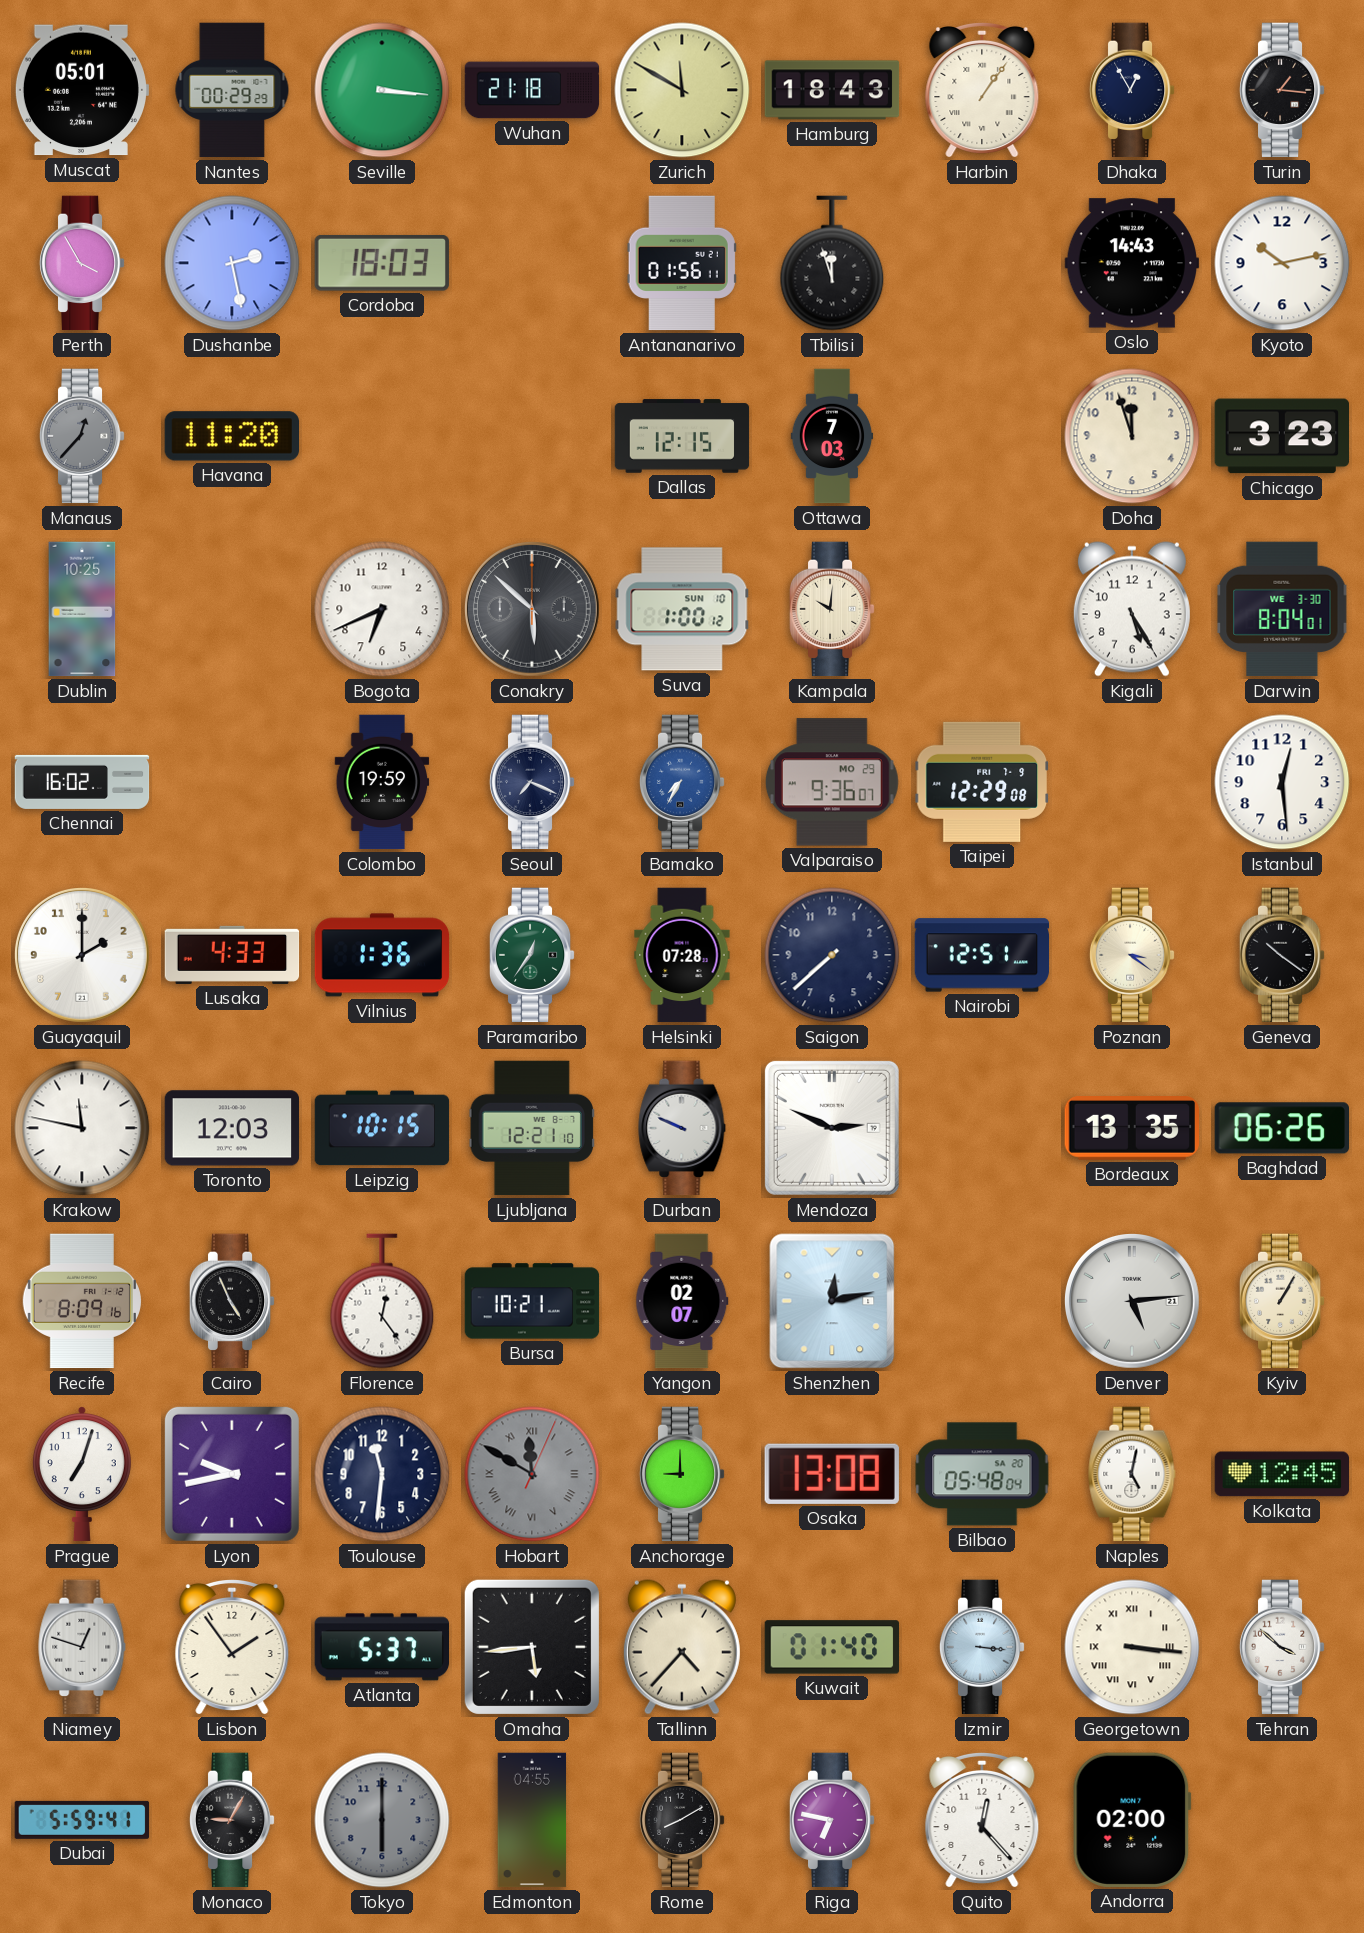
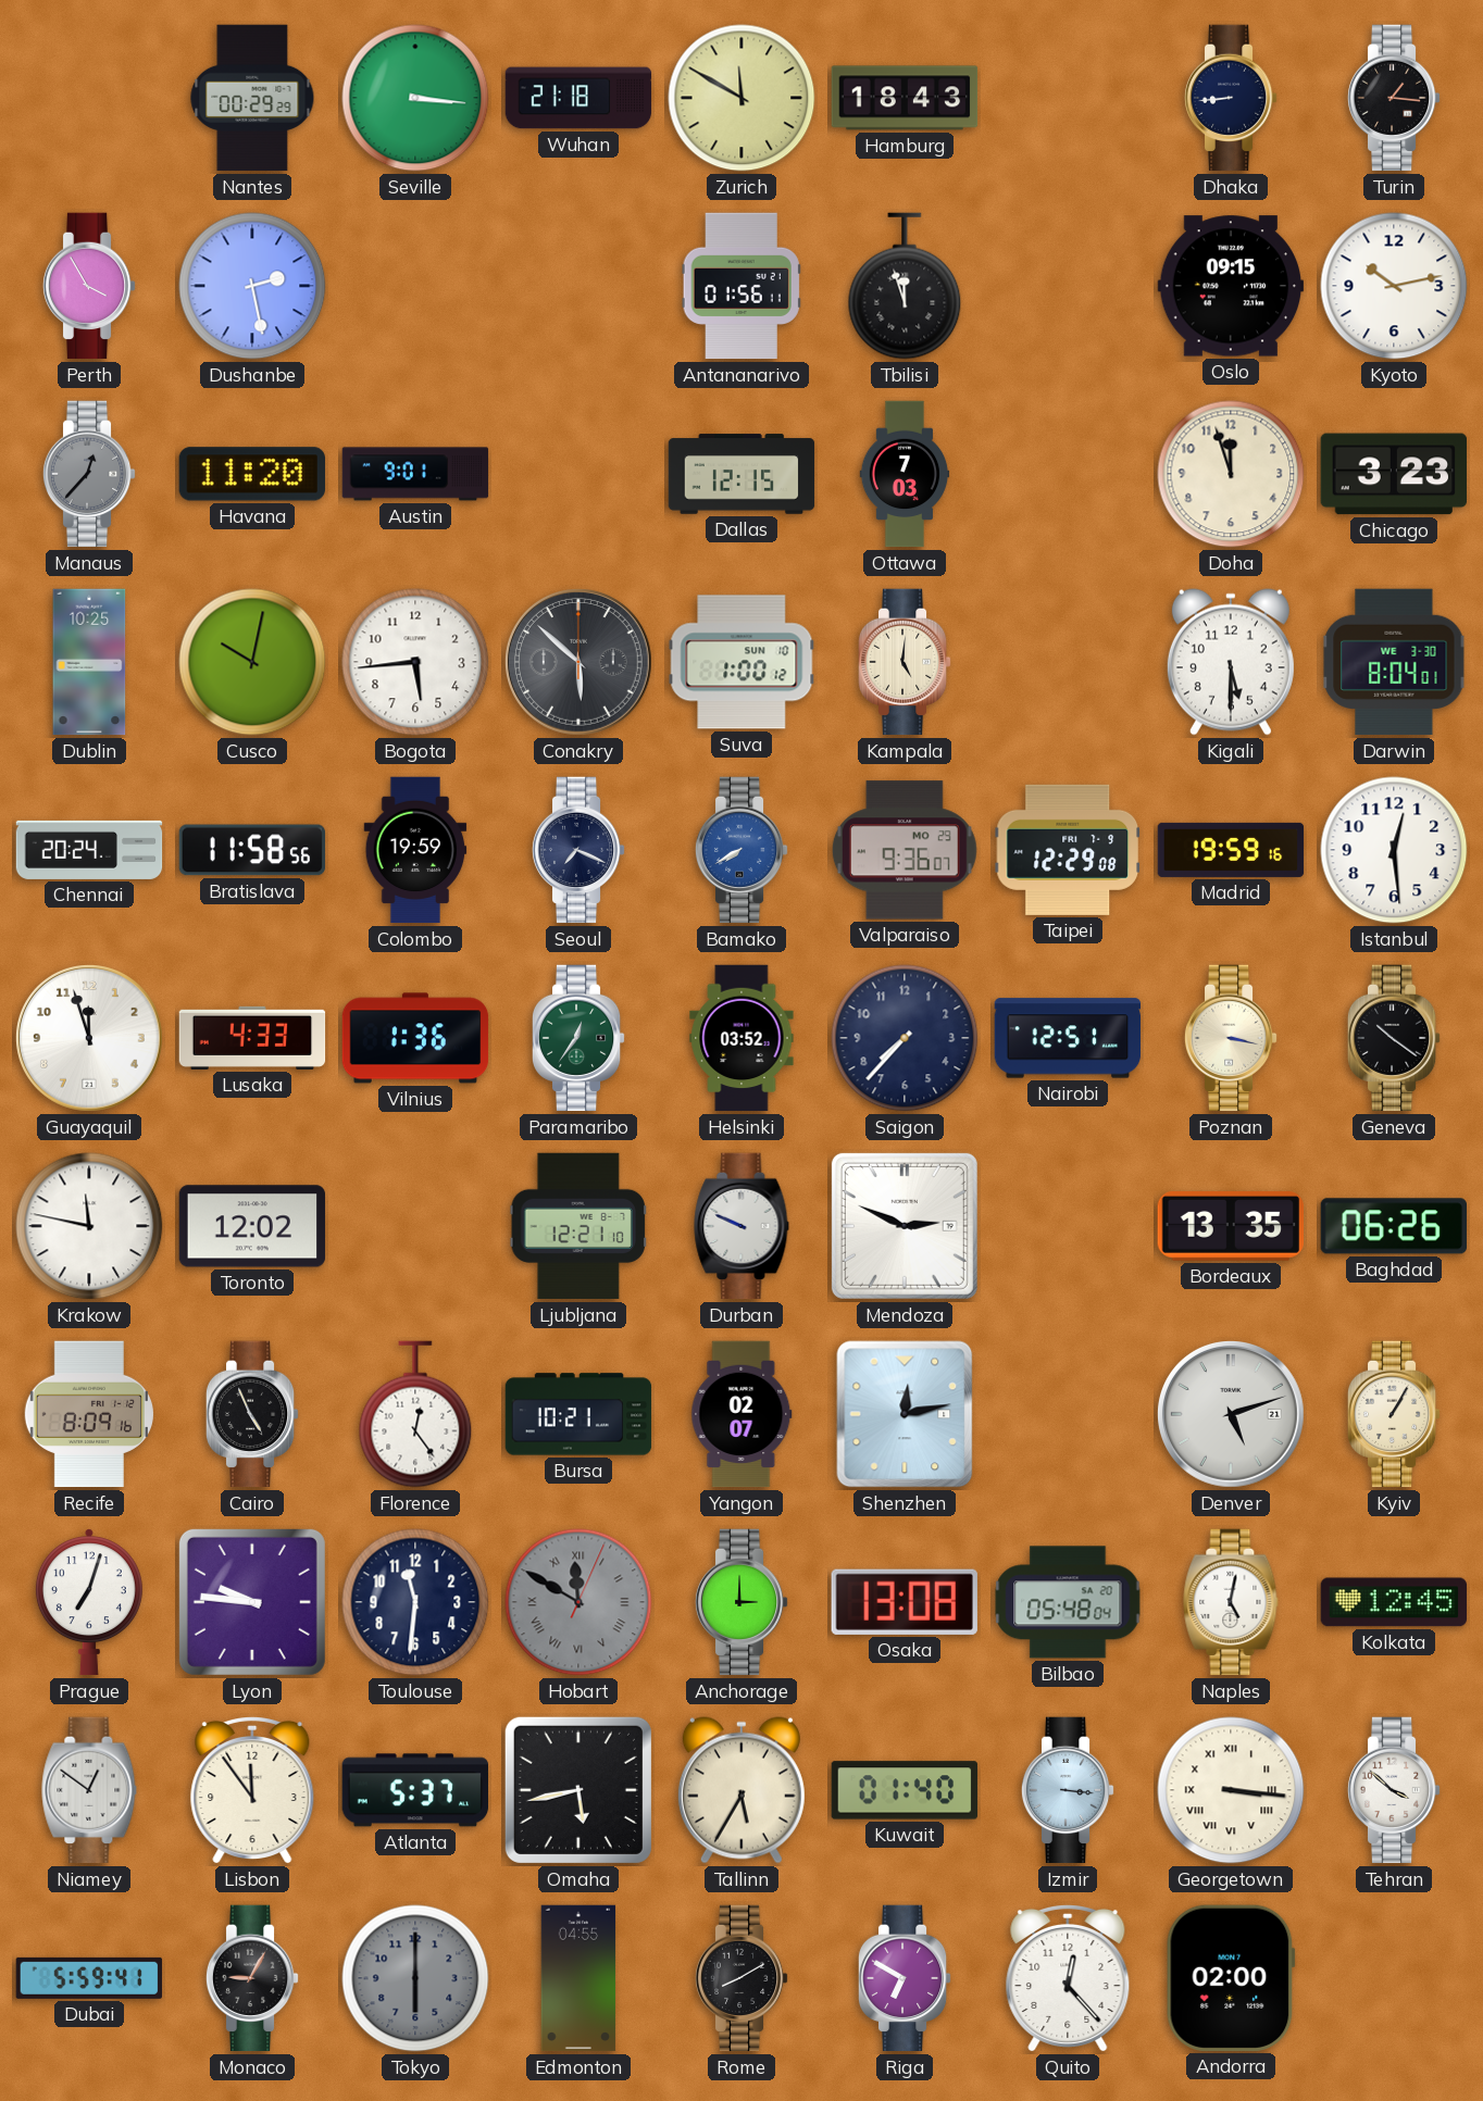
Muscat: 05:01 -> none
Harbin: 1:06 -> none
Dhaka: 12:55 -> 8:44
Cordoba: 18:03 -> none
Oslo: 14:43 -> 09:15
Austin: none -> 9:01
Cusco: none -> 10:02
Bogota: 6:41 -> 5:44
Kampala: 10:01 -> 5:01
Kigali: 5:25 -> 5:30
Chennai: 16:02 -> 20:24
Bratislava: none -> 11:58
Bamako: 7:35 -> 7:40
Madrid: none -> 19:59
Guayaquil: 2:00 -> 11:57
Helsinki: 07:28 -> 03:52
Saigon: 7:38 -> 7:37
Poznan: 3:21 -> 3:17
Toronto: 12:03 -> 12:02
Leipzig: 10:15 -> none
Denver: 5:14 -> 5:12
Lyon: 9:43 -> 9:46
Anchorage: 9:00 -> 3:00
Niamey: 12:48 -> 12:51
Lisbon: 1:54 -> 11:54
Omaha: 5:44 -> 5:43
Tallinn: 4:37 -> 5:35
Riga: 6:47 -> 6:50
